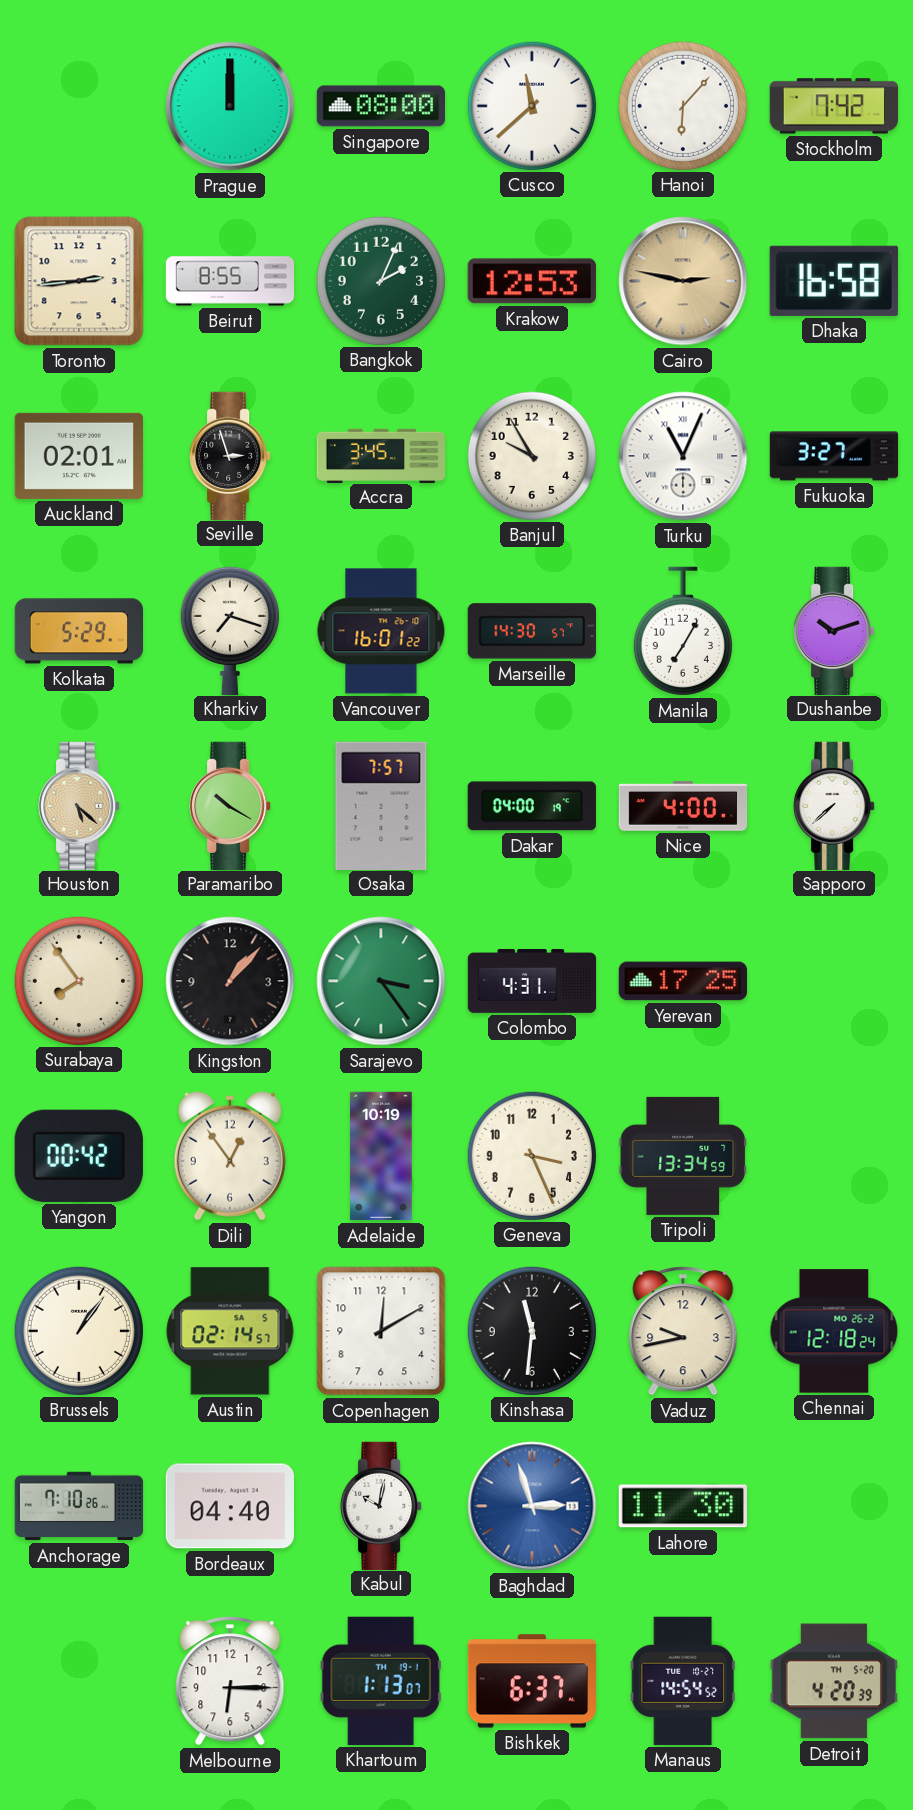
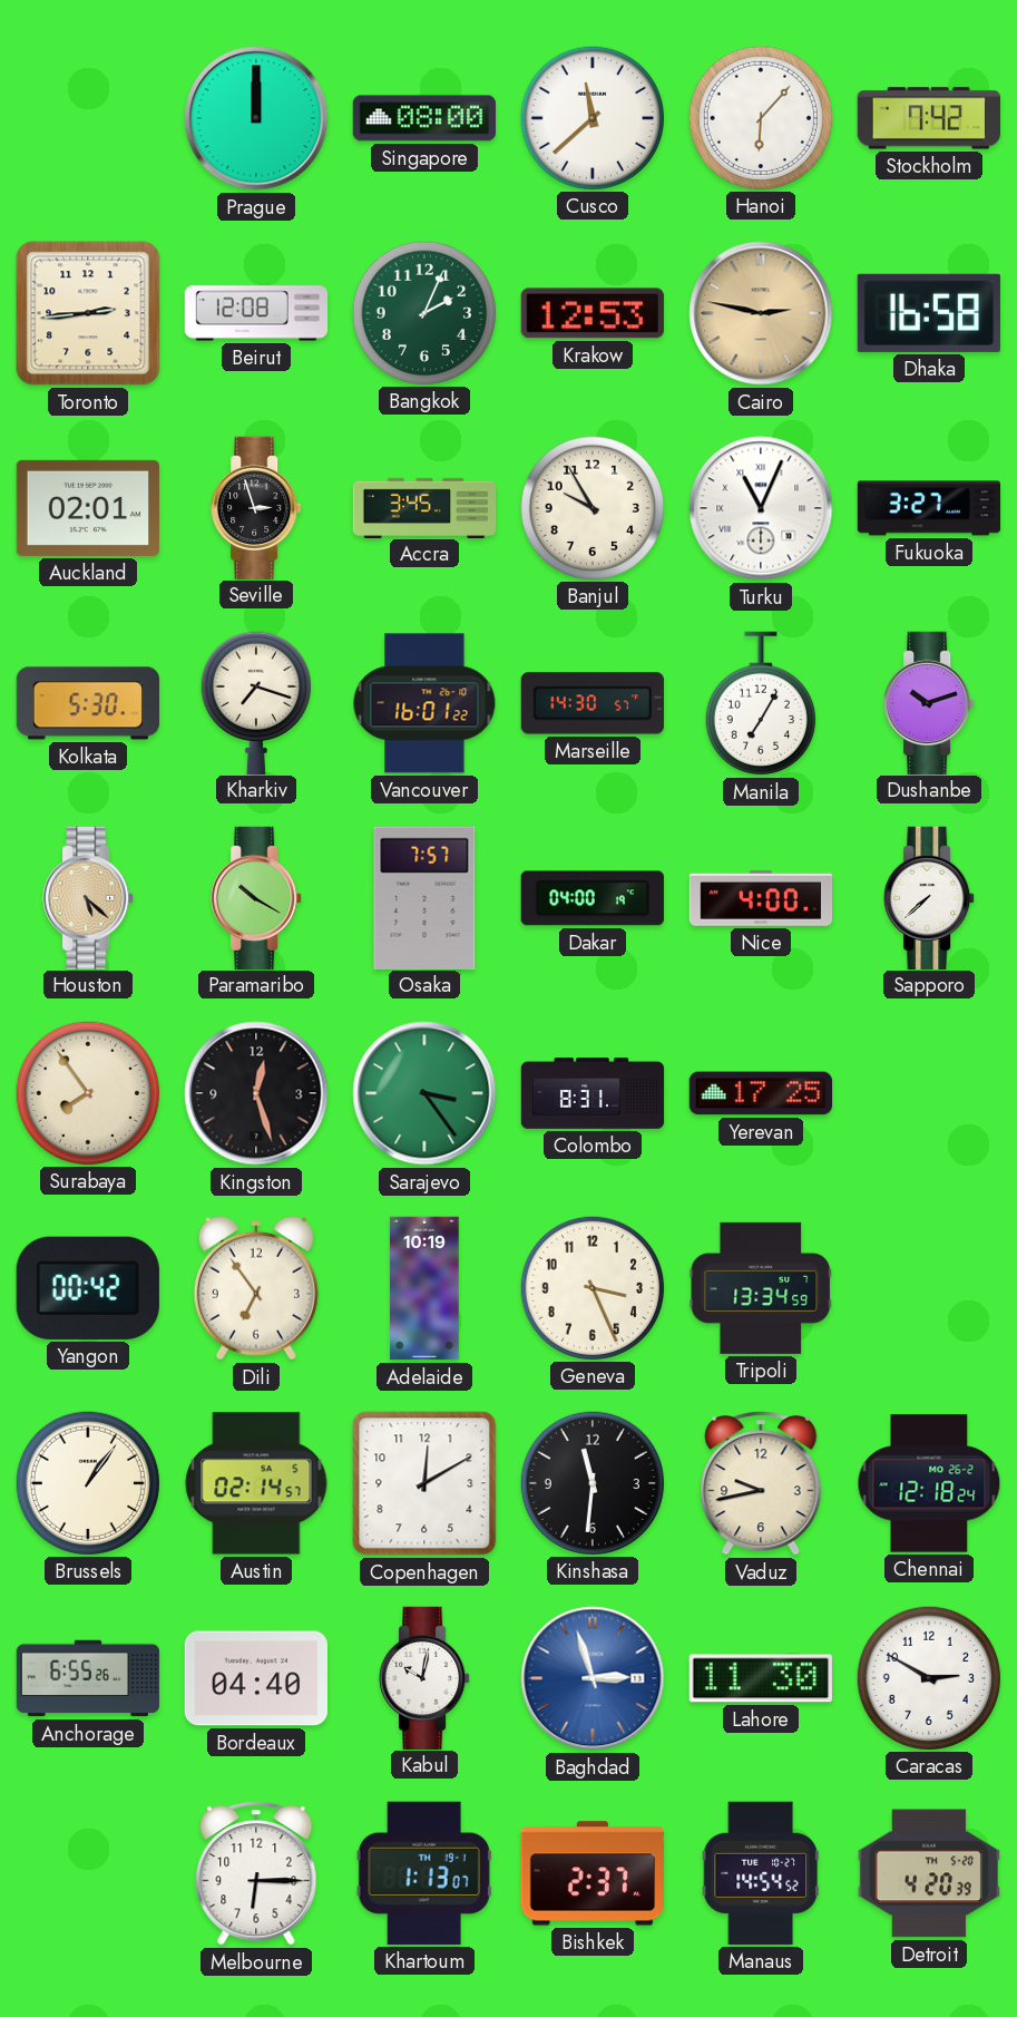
Beirut: 8:55 -> 12:08
Kolkata: 5:29 -> 5:30
Kingston: 1:07 -> 12:27
Colombo: 4:31 -> 8:31
Dili: 12:54 -> 6:54
Anchorage: 7:10 -> 6:55
Caracas: none -> 2:50
Bishkek: 6:37 -> 2:37
